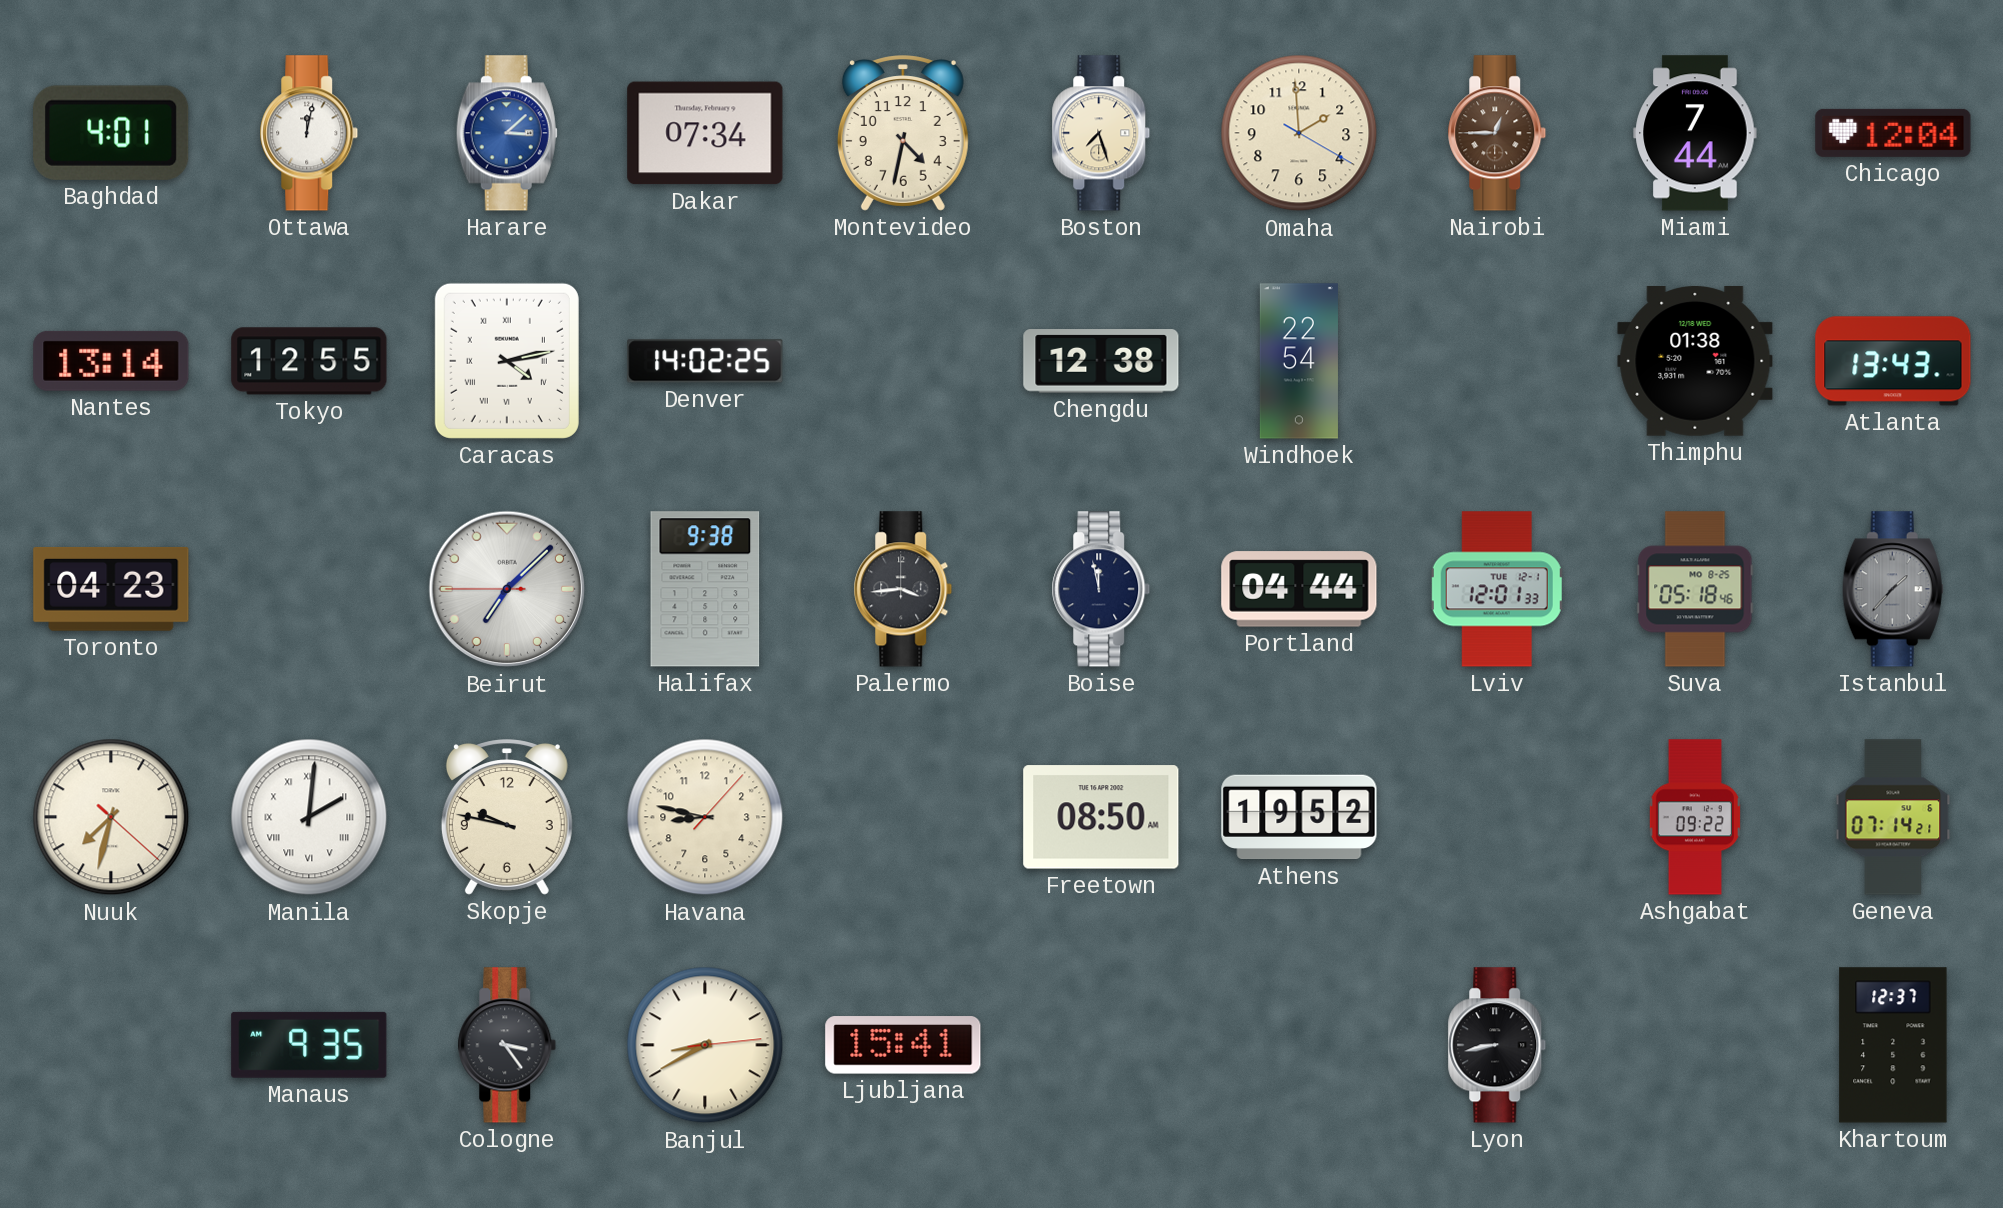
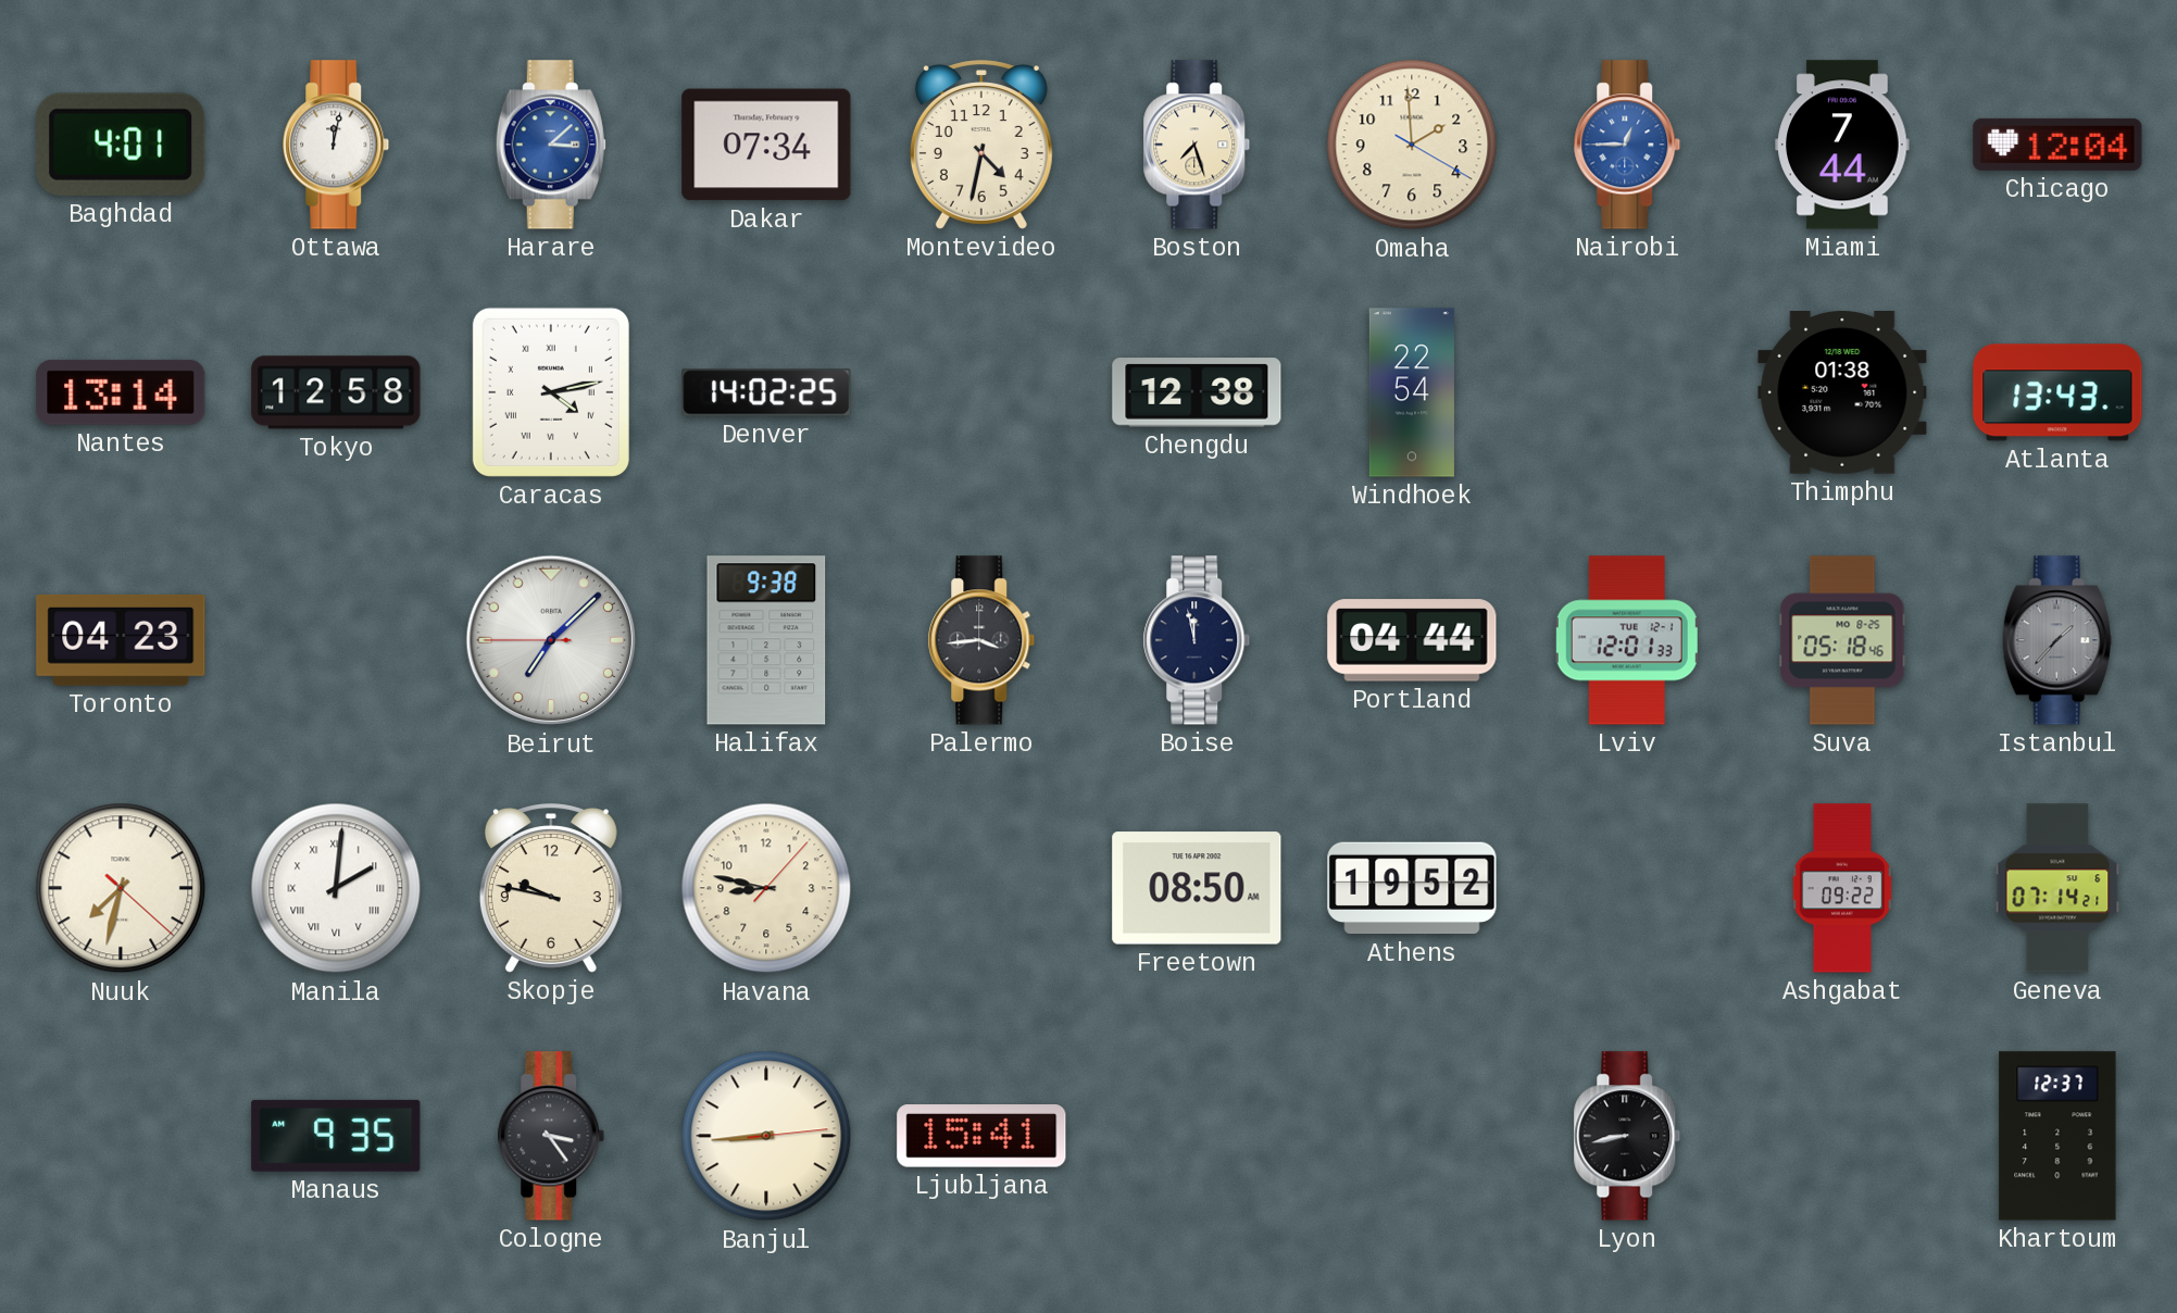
Nairobi dial: brown -> blue
Tokyo: 12:55 -> 12:58
Banjul: 8:40 -> 8:44
